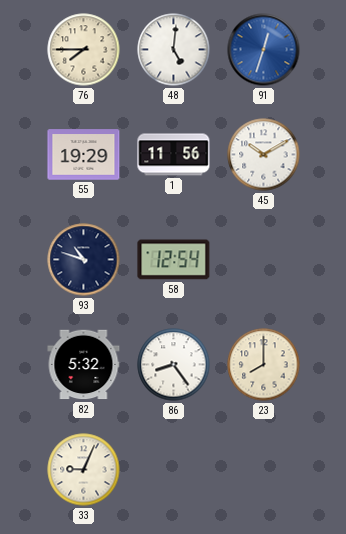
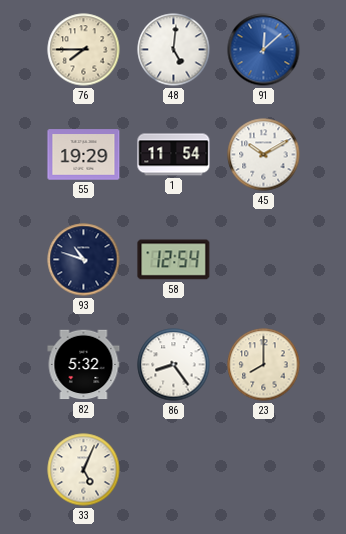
91: 12:33 -> 12:08
1: 11:56 -> 11:54
33: 9:04 -> 5:04
